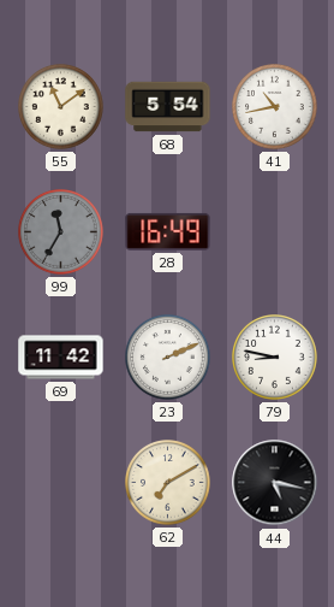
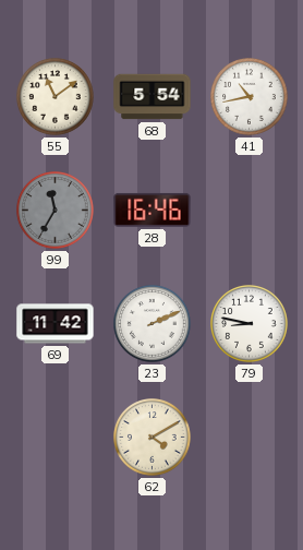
28: 16:49 -> 16:46
62: 7:10 -> 4:10
44: 5:17 -> none
